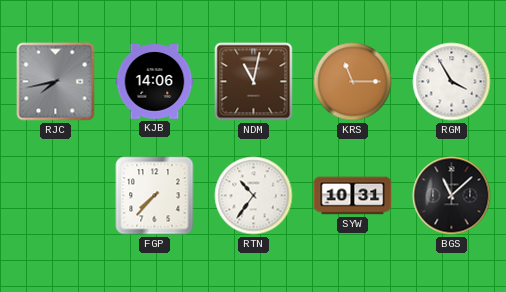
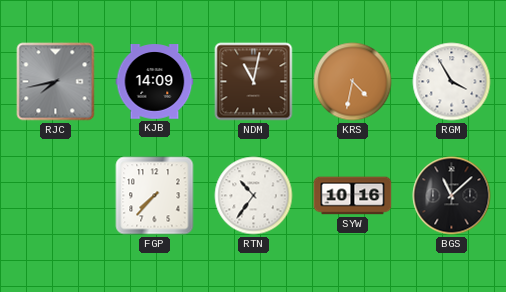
KJB: 14:06 -> 14:09
KRS: 11:15 -> 4:32
SYW: 10:31 -> 10:16
